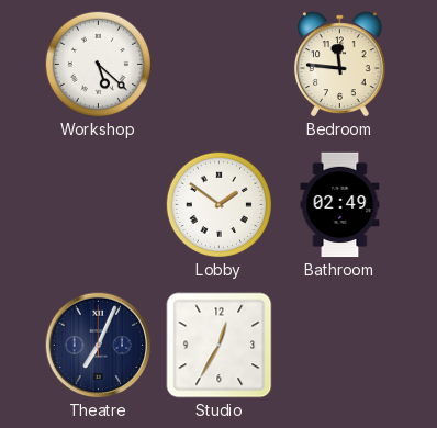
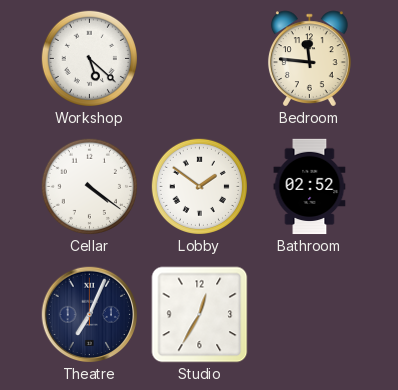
Cellar: none -> 4:21
Bathroom: 02:49 -> 02:52
